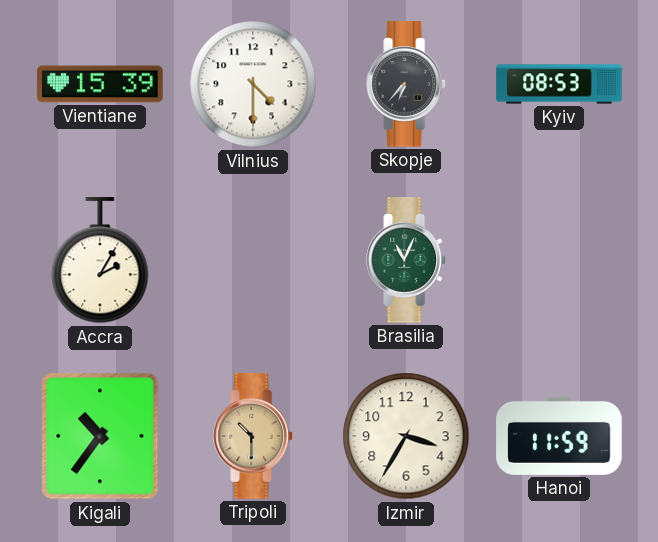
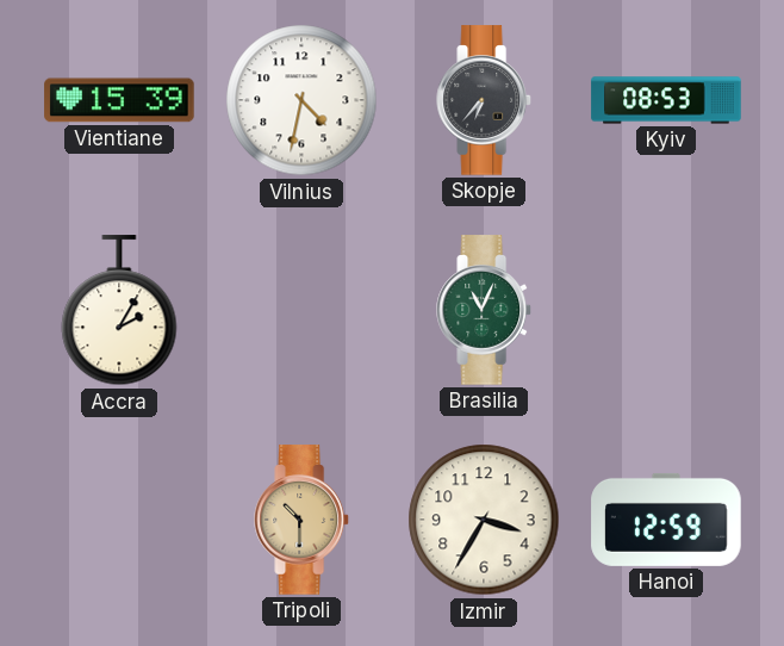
Vilnius: 4:30 -> 4:32
Kigali: 10:36 -> none
Hanoi: 11:59 -> 12:59
